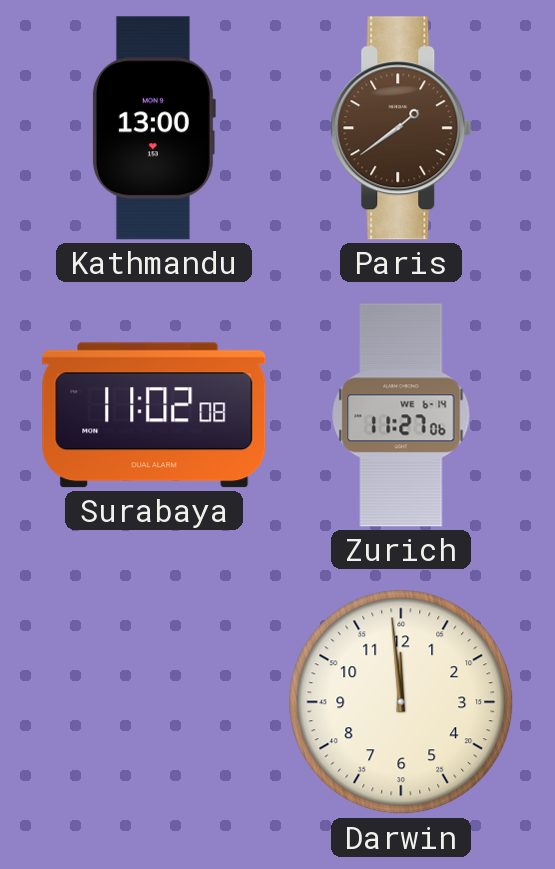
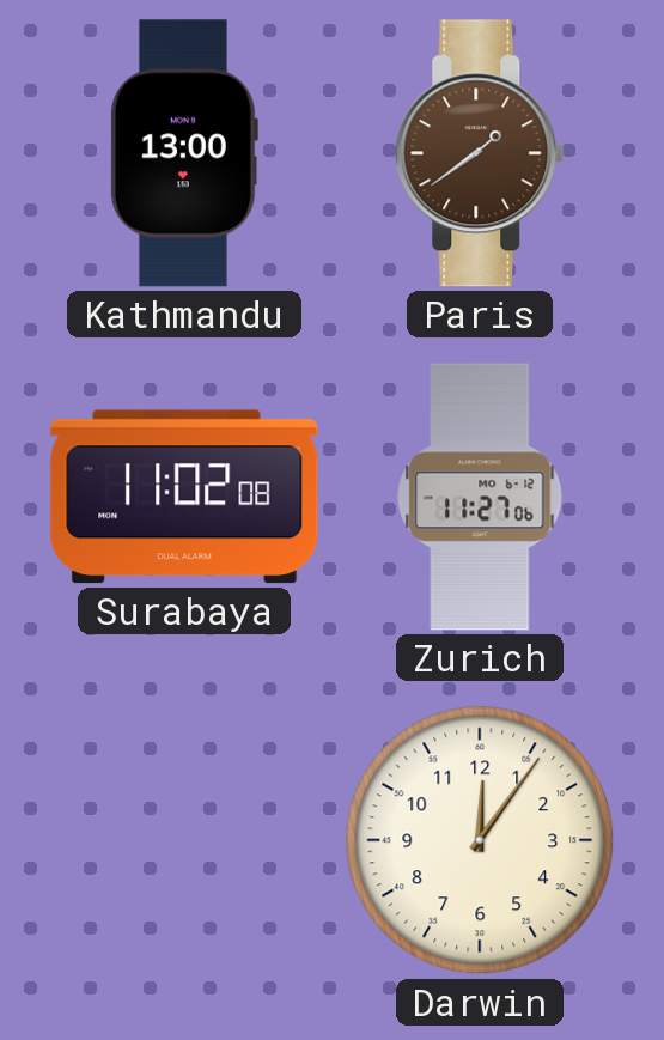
Zurich date: WE 6-14 -> MO 6-12
Darwin: 11:59 -> 12:06
